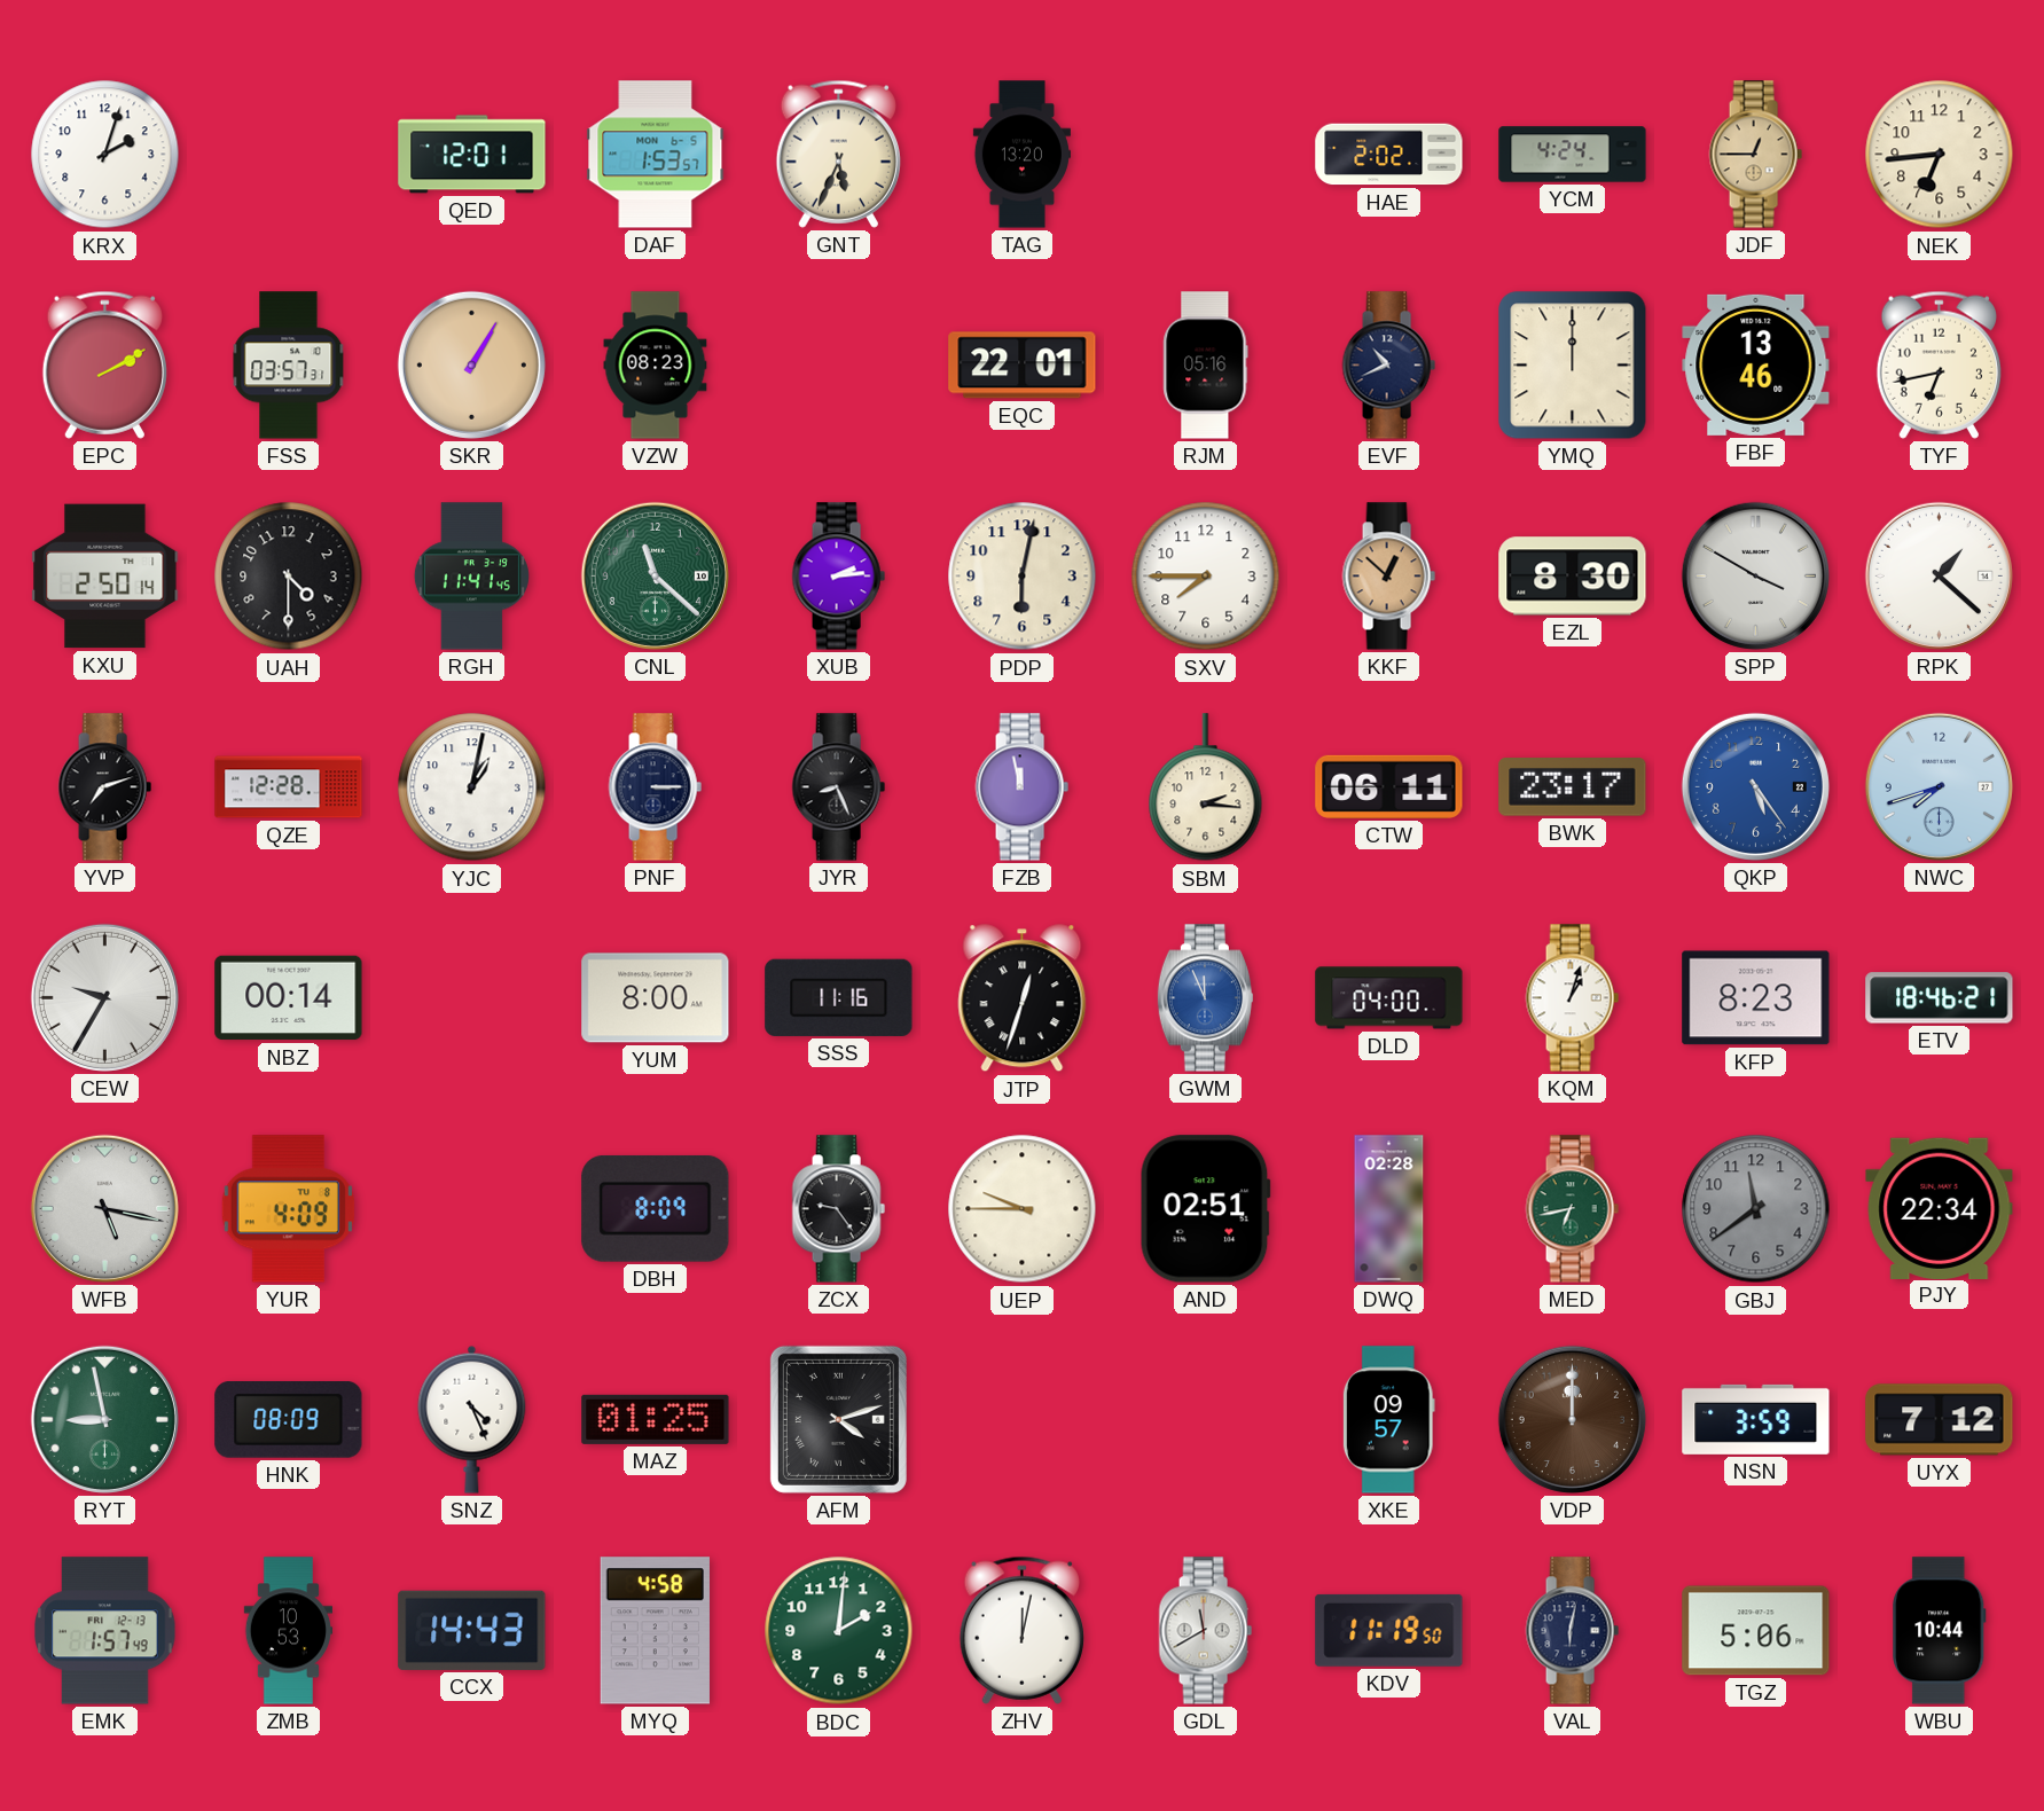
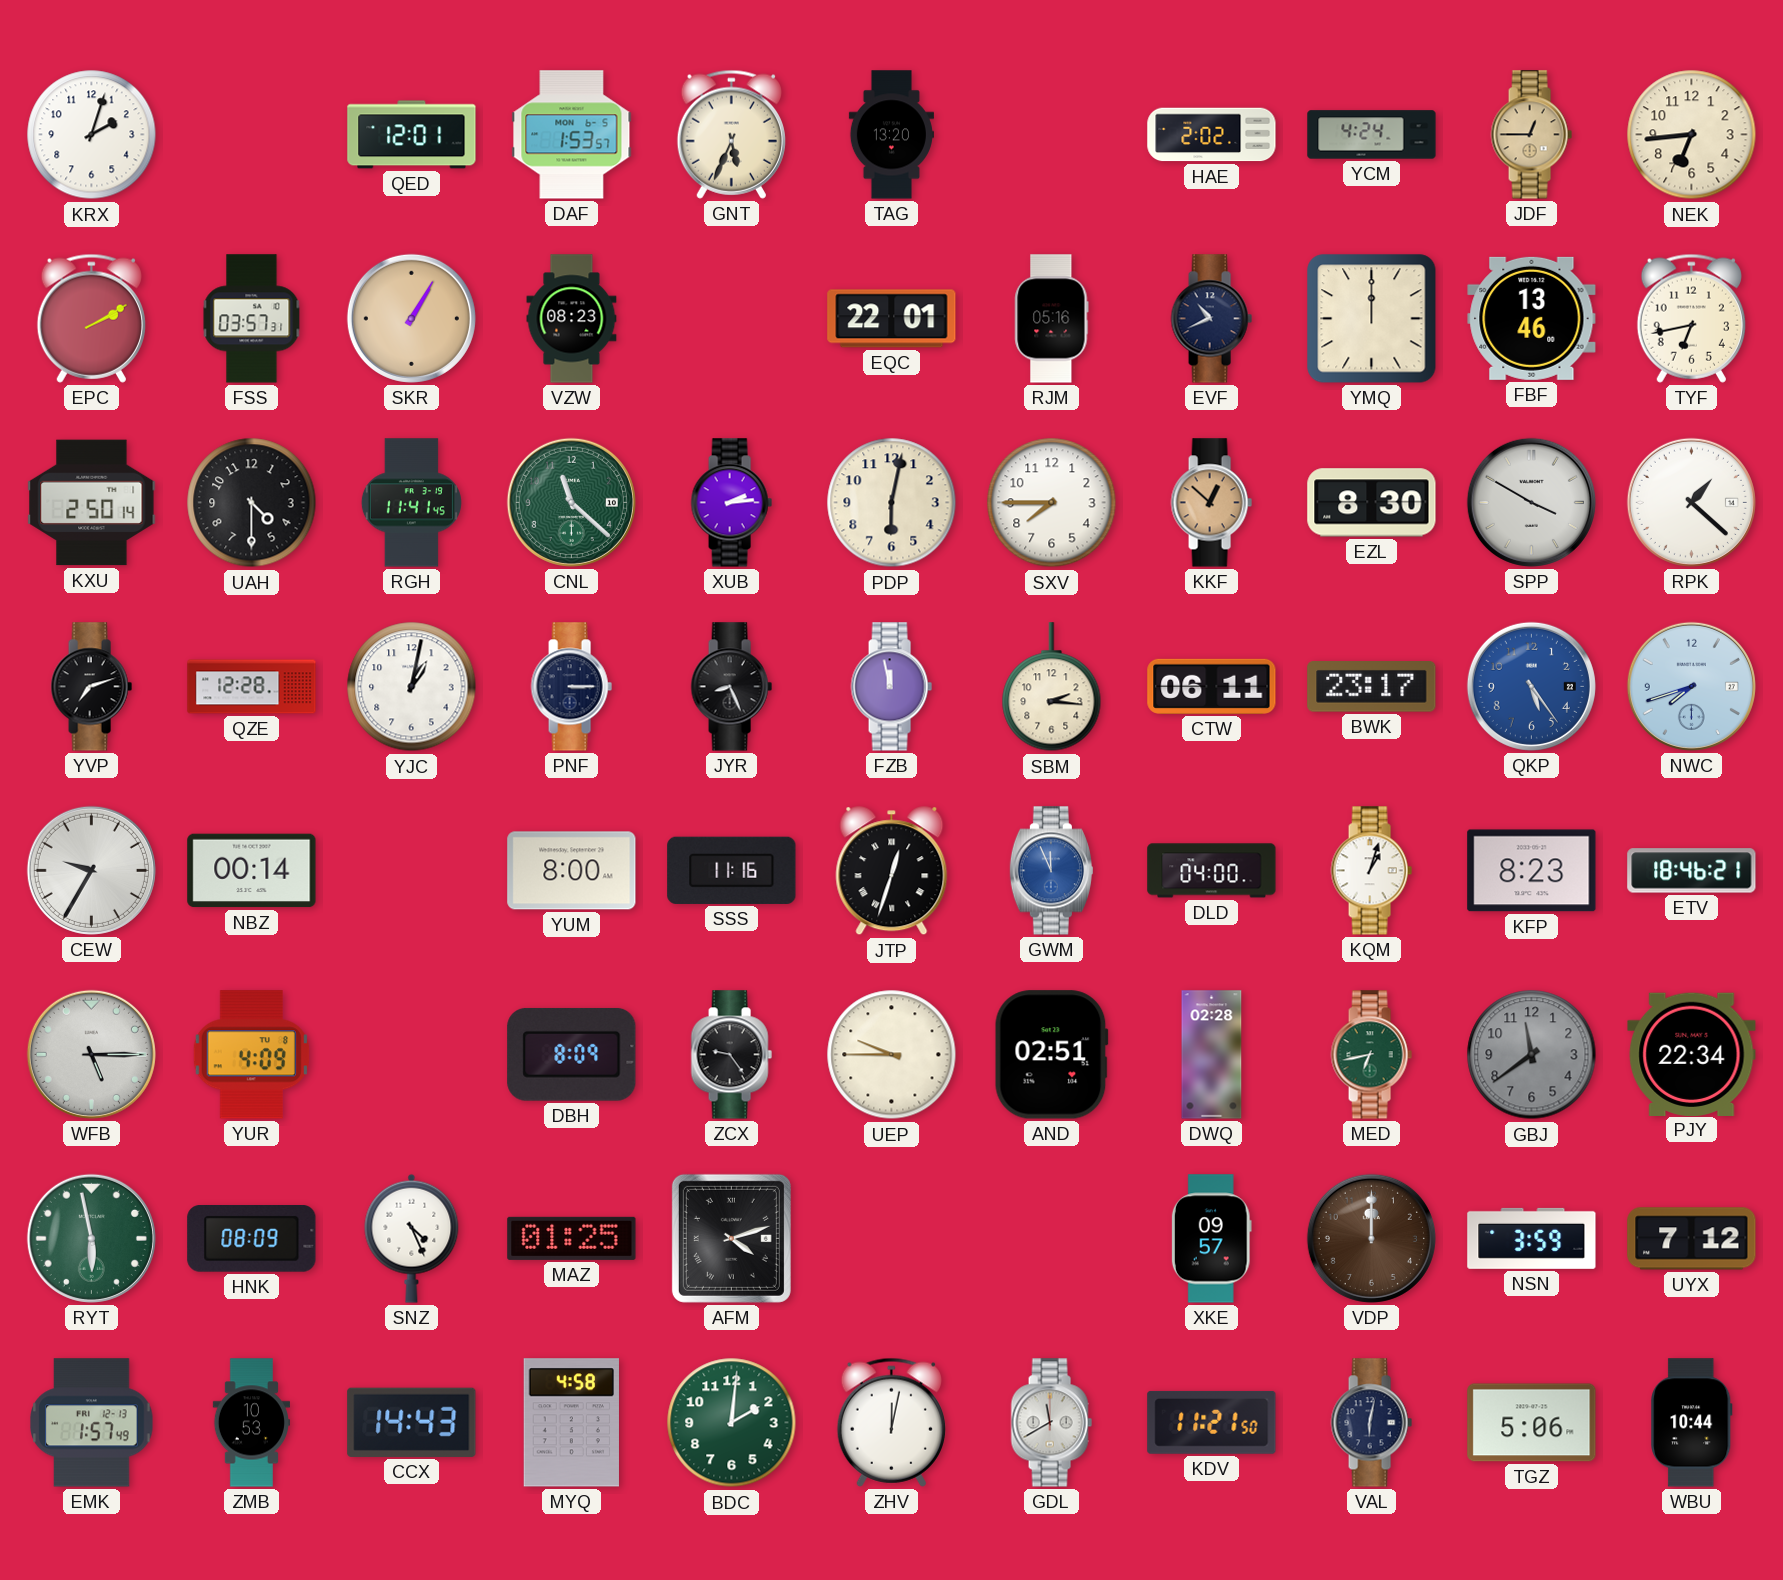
WFB: 5:17 -> 5:15
RYT: 8:58 -> 5:58
KDV: 11:19 -> 11:21
